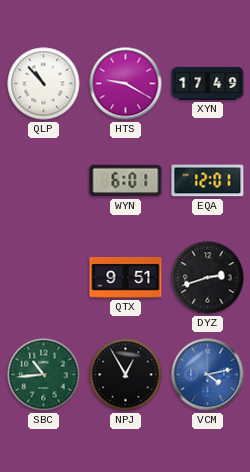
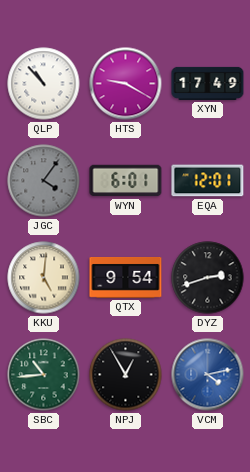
JGC: none -> 4:06
KKU: none -> 5:01
QTX: 9:51 -> 9:54
